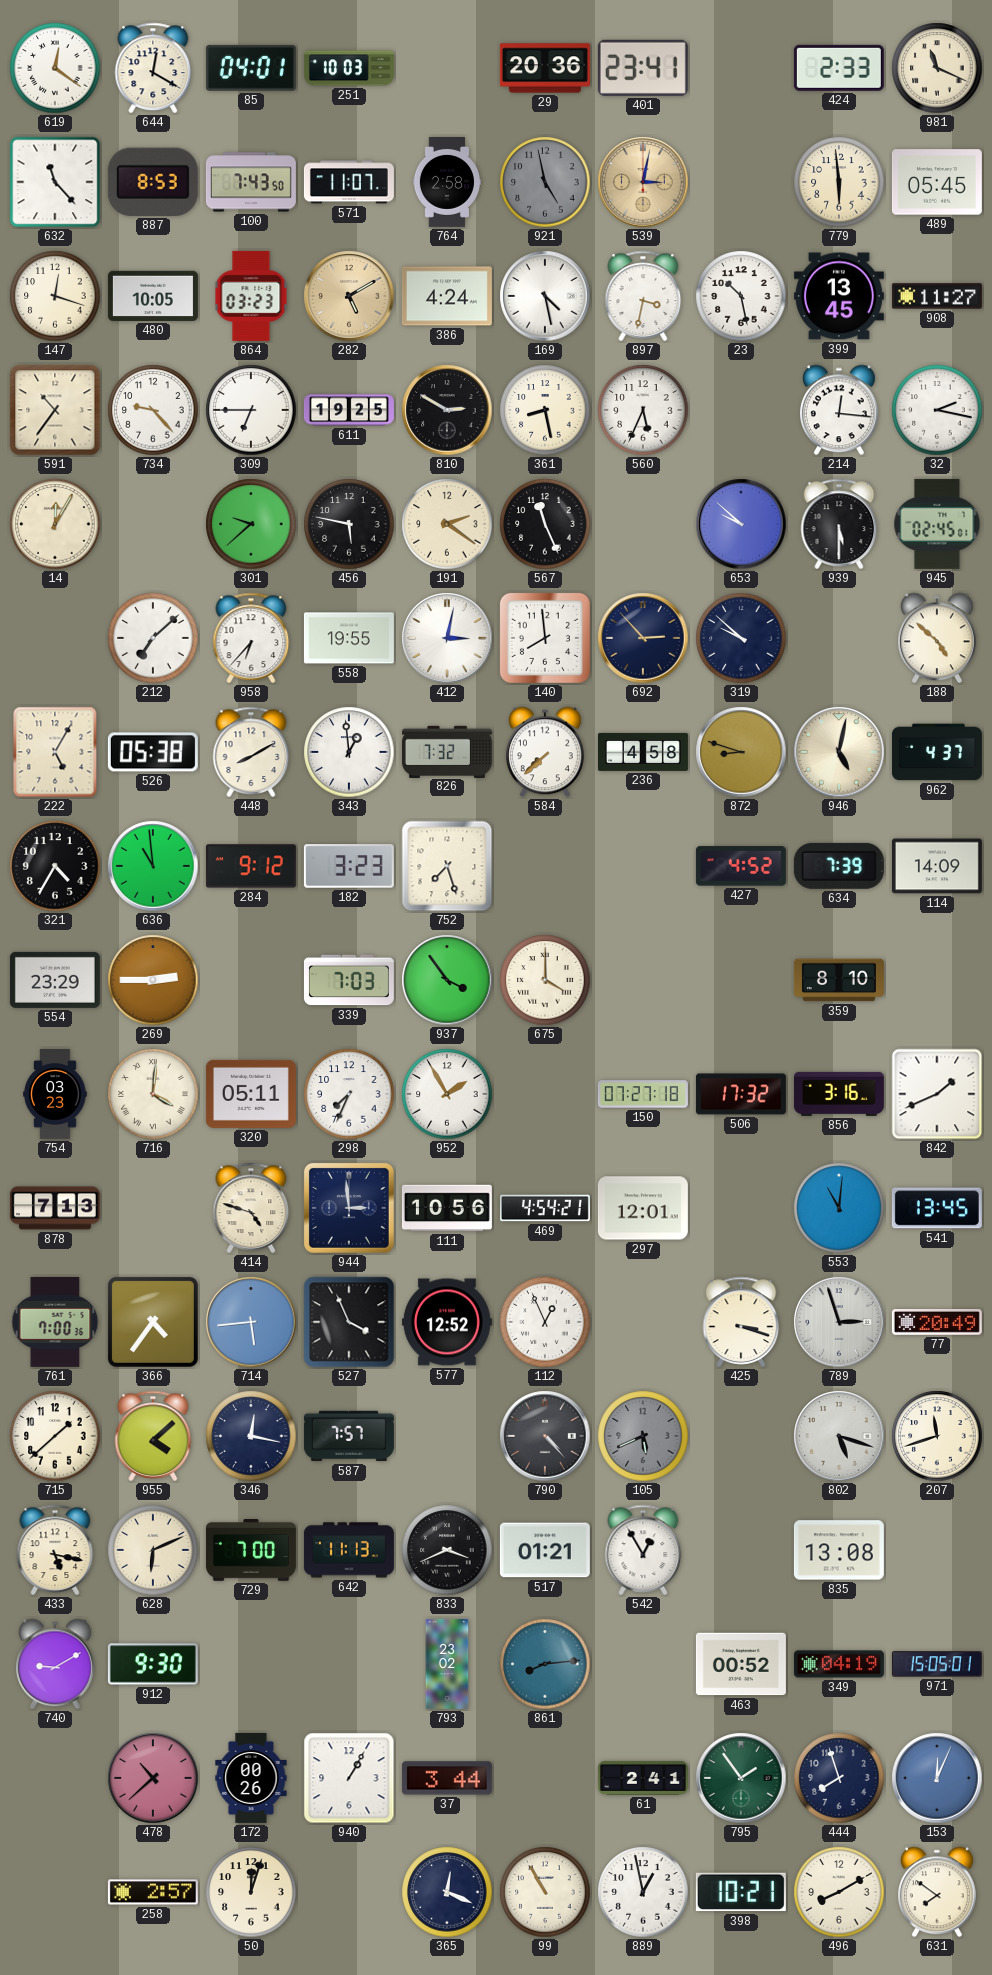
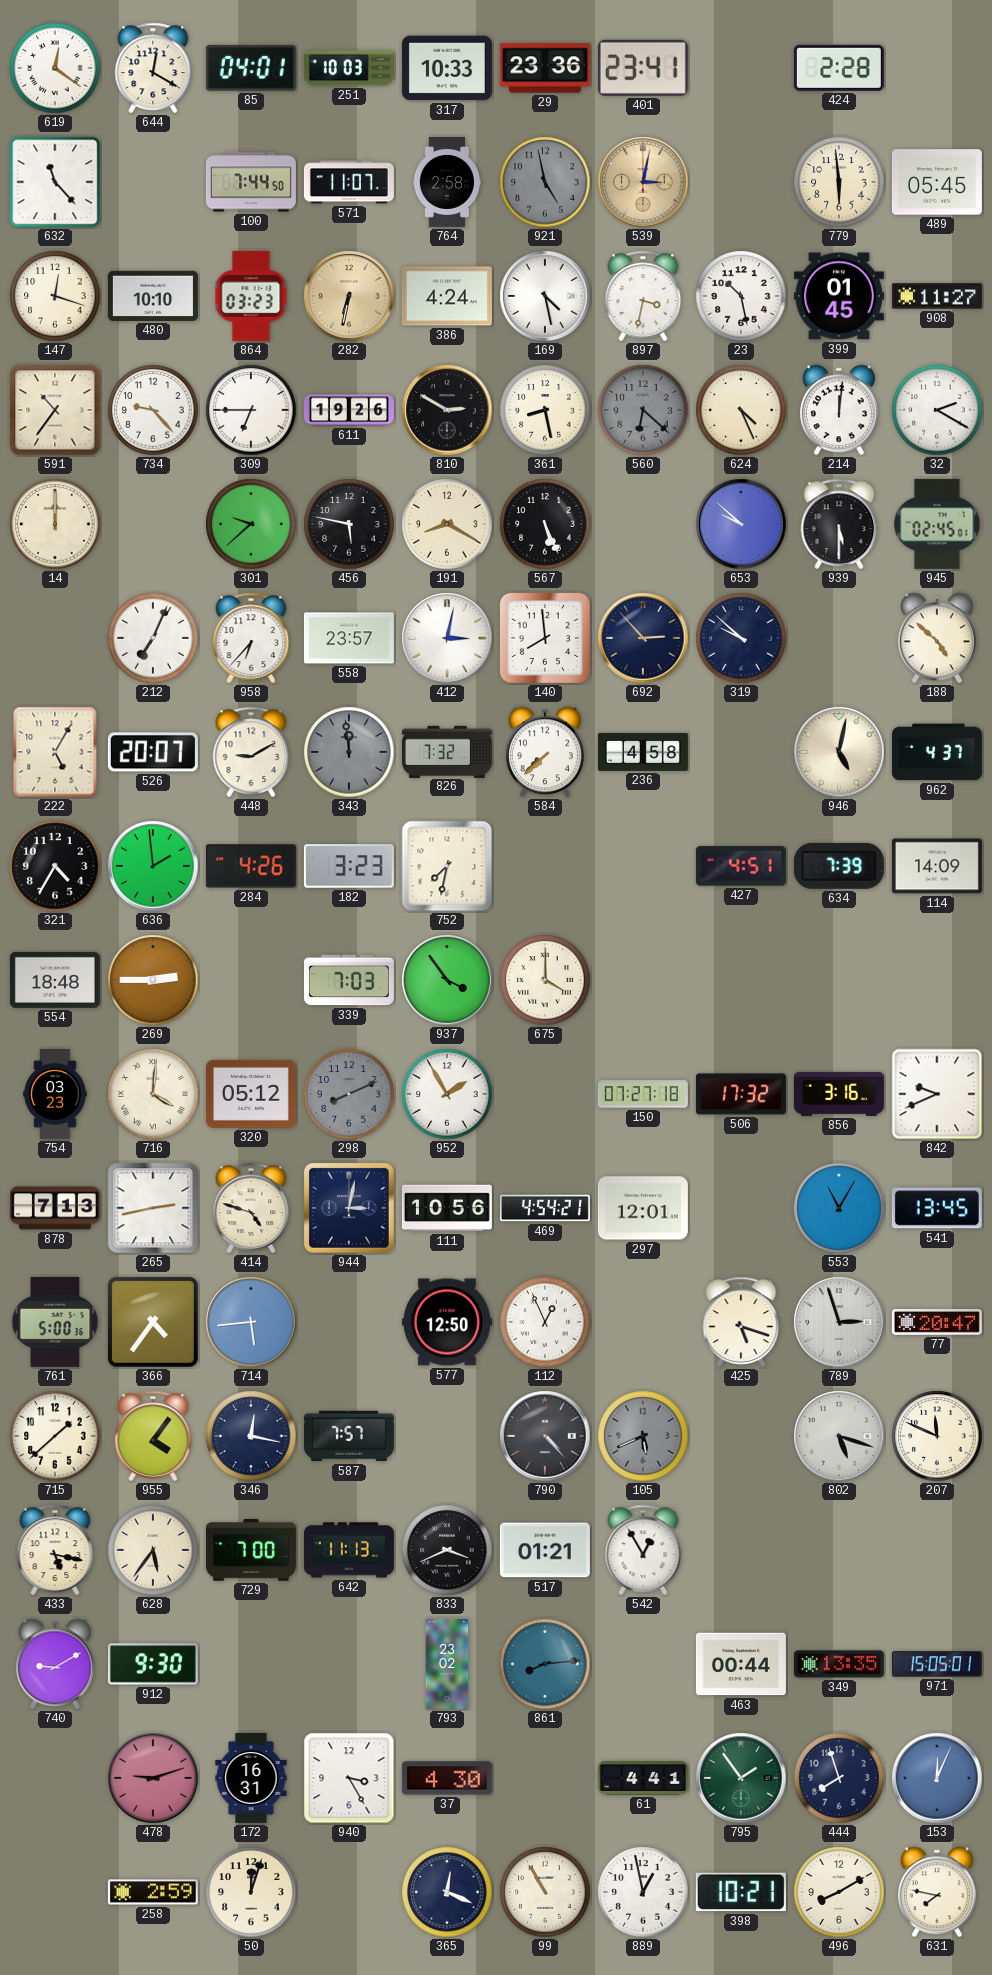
317: none -> 10:33
29: 20:36 -> 23:36
424: 2:33 -> 2:28
981: 11:19 -> none
887: 8:53 -> none
100: 7:43 -> 7:44
480: 10:05 -> 10:10
282: 5:10 -> 6:32
399: 13:45 -> 01:45
611: 19:25 -> 19:26
560: 5:34 -> 6:22
560 dial: white -> grey
624: none -> 4:26
214: 12:16 -> 12:01
32: 2:17 -> 2:20
14: 12:05 -> 12:00
191: 2:21 -> 8:20
567: 11:26 -> 5:26
212: 7:08 -> 7:04
558: 19:55 -> 23:57
526: 05:38 -> 20:07
448: 8:10 -> 9:10
343: 12:59 -> 11:59
343 dial: white -> grey
872: 8:48 -> none
636: 10:59 -> 1:59
284: 9:12 -> 4:26
752: 7:27 -> 7:32
427: 4:52 -> 4:51
554: 23:29 -> 18:48
359: 8:10 -> none
320: 05:11 -> 05:12
298: 7:34 -> 8:11
298 dial: white -> grey
842: 1:41 -> 9:41
265: none -> 2:43
944: 2:59 -> 3:02
553: 11:01 -> 11:05
761: 7:00 -> 5:00
527: 3:56 -> none
577: 12:52 -> 12:50
425: 3:18 -> 5:18
77: 20:49 -> 20:47
955: 4:08 -> 4:06
207: 11:42 -> 11:49
628: 6:11 -> 5:36
835: 13:08 -> none
463: 00:52 -> 00:44
349: 04:19 -> 13:35
478: 10:38 -> 9:12
172: 00:26 -> 16:31
940: 1:05 -> 3:25
37: 3:44 -> 4:30
61: 2:41 -> 4:41
258: 2:57 -> 2:59
631: 7:51 -> 7:47
